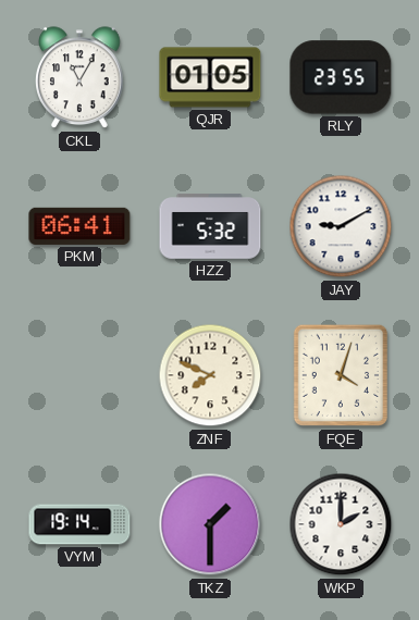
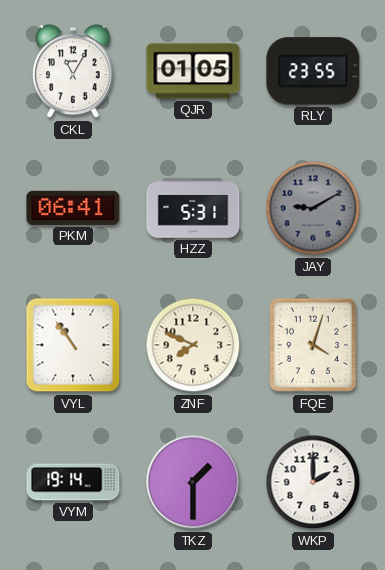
HZZ: 5:32 -> 5:31
JAY dial: white -> grey
VYL: none -> 10:54
